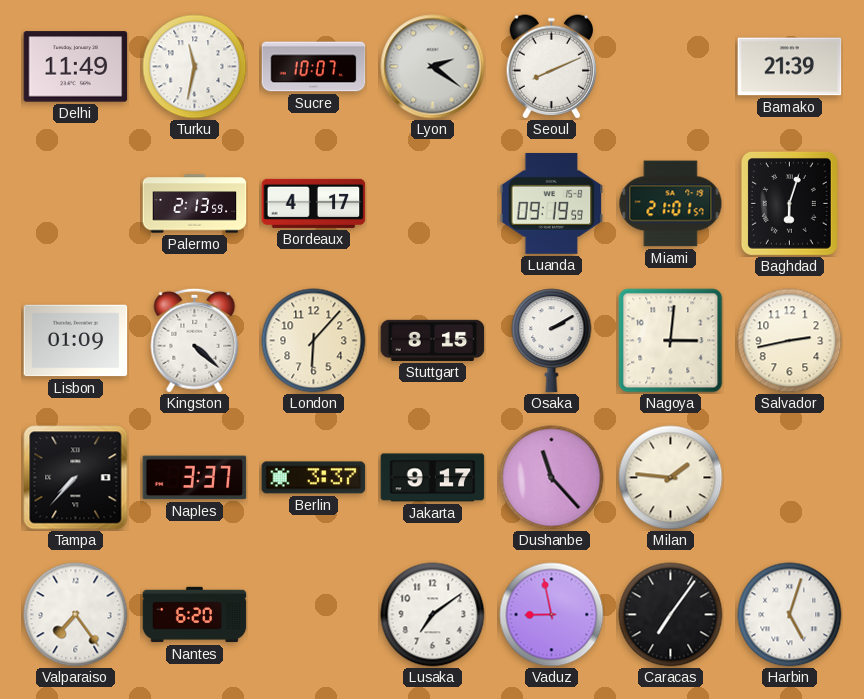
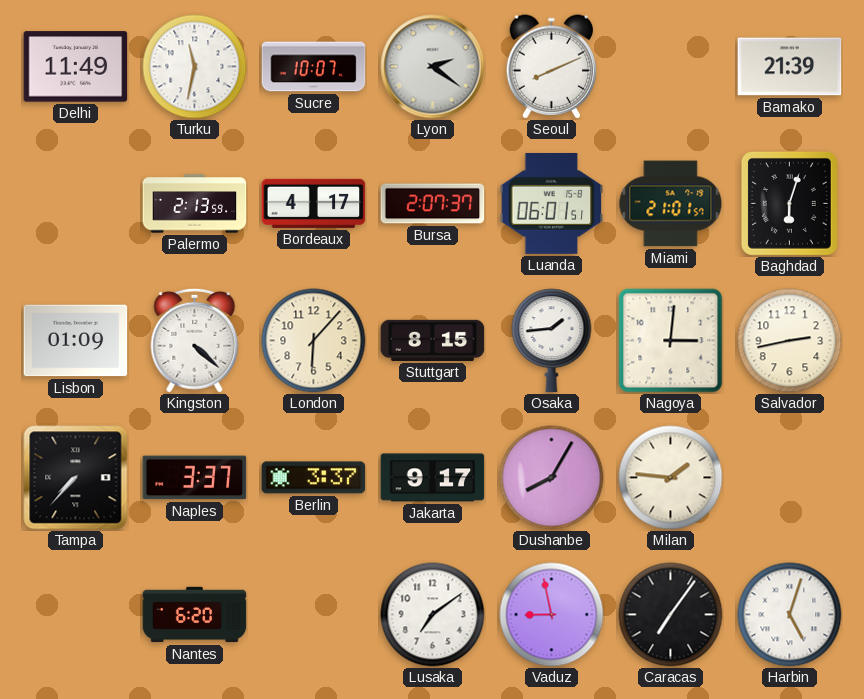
Bursa: none -> 2:07
Luanda: 09:19 -> 06:01
Osaka: 2:10 -> 1:44
Dushanbe: 11:23 -> 8:05
Valparaiso: 7:24 -> none
